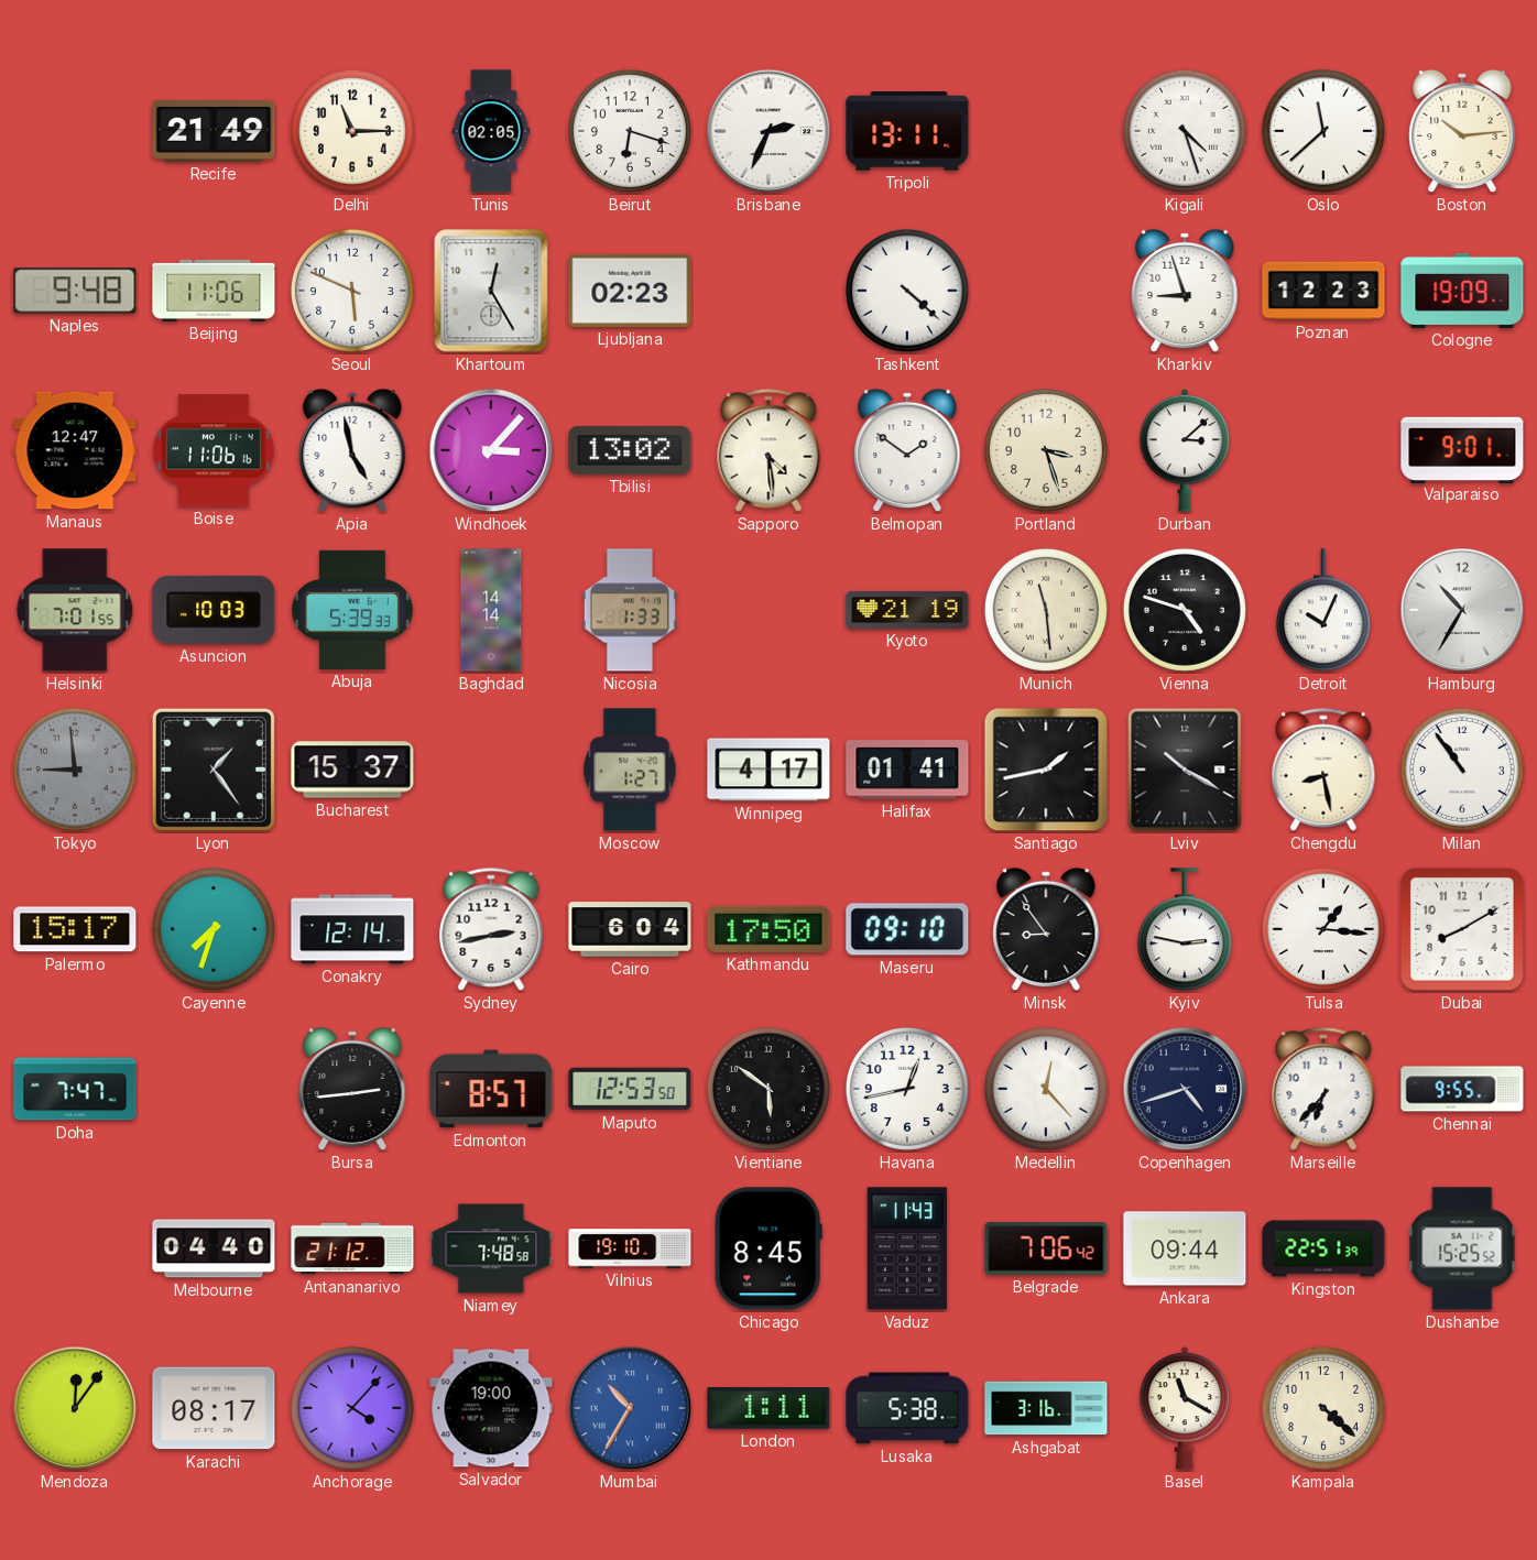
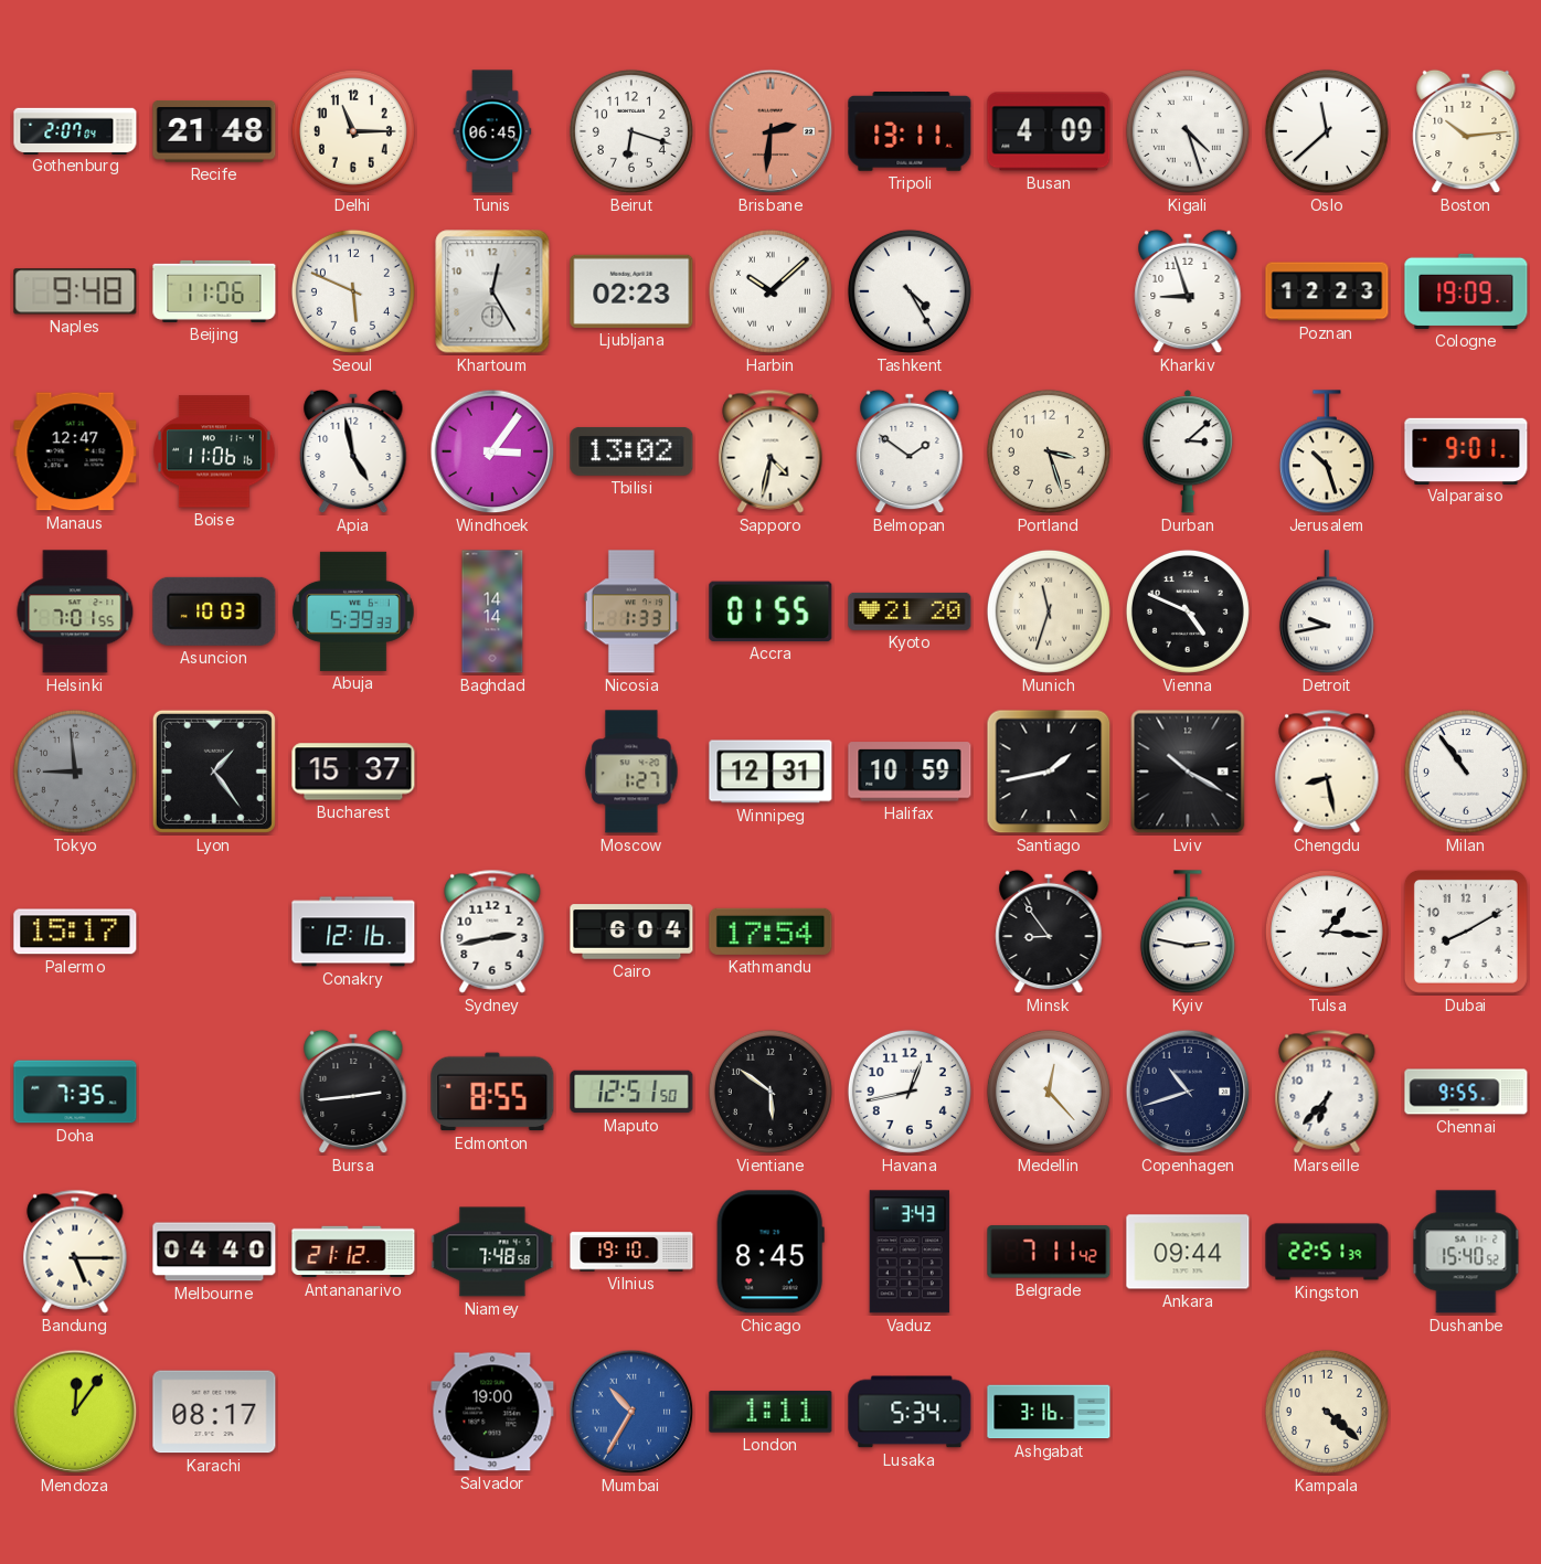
Gothenburg: none -> 2:07
Recife: 21:49 -> 21:48
Tunis: 02:05 -> 06:45
Brisbane: 2:34 -> 2:31
Brisbane dial: white -> salmon
Busan: none -> 4:09
Harbin: none -> 10:08
Tashkent: 4:22 -> 4:25
Windhoek: 3:07 -> 3:06
Sapporo: 4:29 -> 4:32
Jerusalem: none -> 10:27
Accra: none -> 01:55
Kyoto: 21:19 -> 21:20
Munich: 11:29 -> 11:33
Vienna: 4:48 -> 4:49
Detroit: 10:04 -> 9:43
Hamburg: 10:35 -> none
Winnipeg: 4:17 -> 12:31
Halifax: 01:41 -> 10:59
Cayenne: 7:33 -> none
Conakry: 12:14 -> 12:16
Kathmandu: 17:50 -> 17:54
Maseru: 09:10 -> none
Doha: 7:47 -> 7:35
Edmonton: 8:57 -> 8:55
Maputo: 12:53 -> 12:51
Copenhagen: 4:42 -> 10:42
Bandung: none -> 5:15
Vaduz: 11:43 -> 3:43
Belgrade: 7:06 -> 7:11
Dushanbe: 15:25 -> 15:40
Anchorage: 4:07 -> none
Lusaka: 5:38 -> 5:34
Basel: 11:20 -> none
